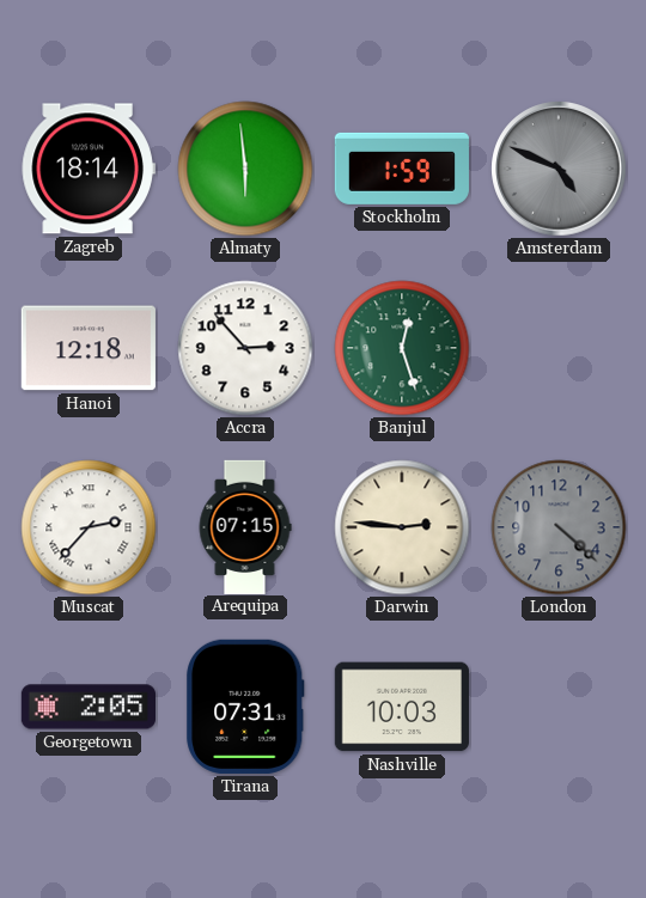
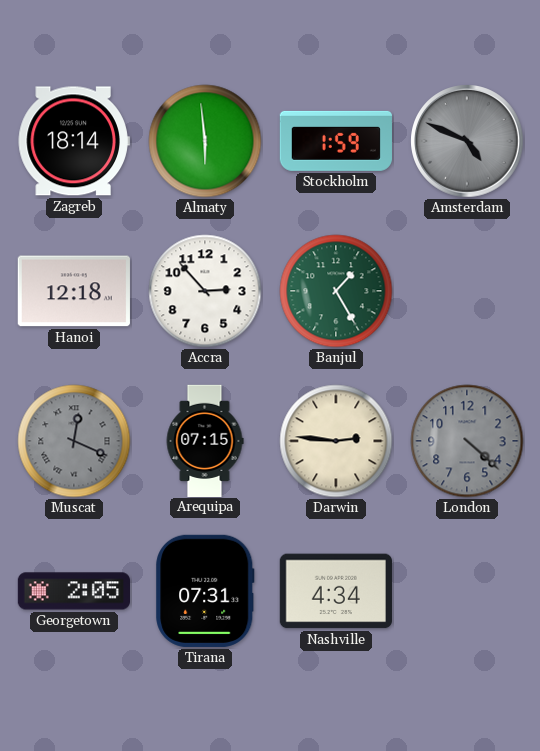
Banjul: 12:27 -> 1:25
Muscat: 2:37 -> 12:19
Muscat dial: white -> grey
Nashville: 10:03 -> 4:34
